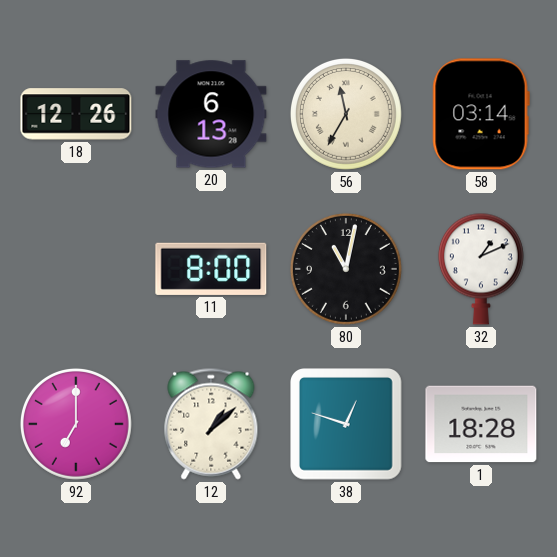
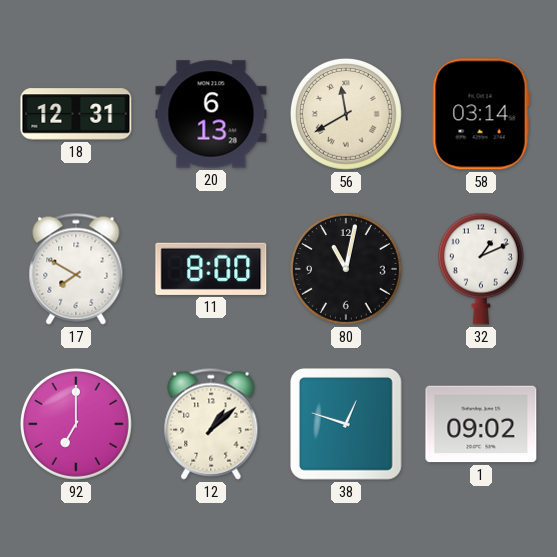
18: 12:26 -> 12:31
56: 11:35 -> 11:40
17: none -> 7:50
1: 18:28 -> 09:02
